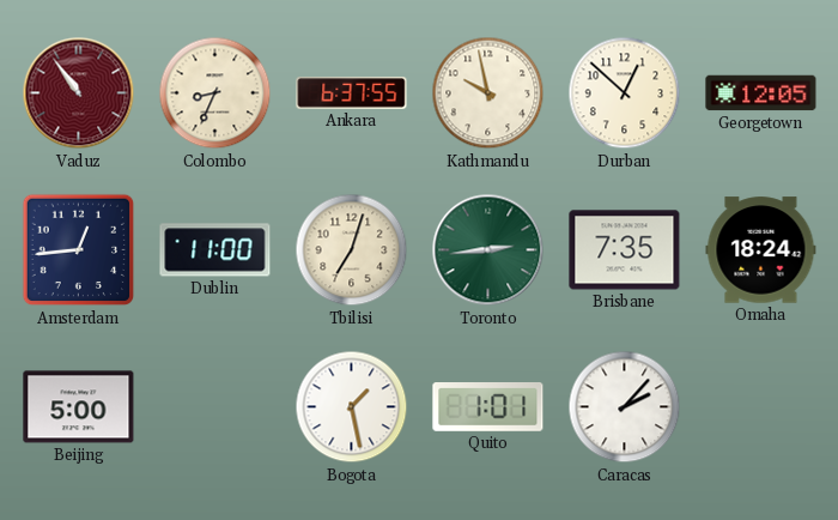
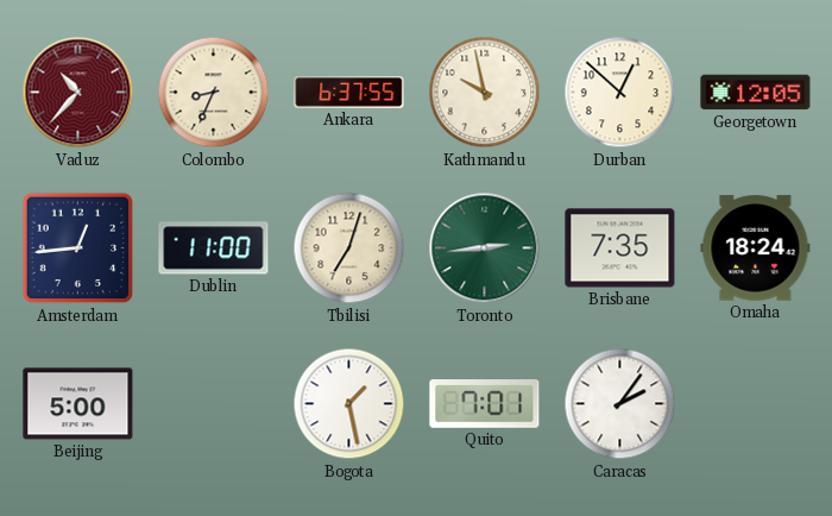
Vaduz: 10:54 -> 10:37
Quito: 1:01 -> 7:01
Caracas: 2:07 -> 2:06
